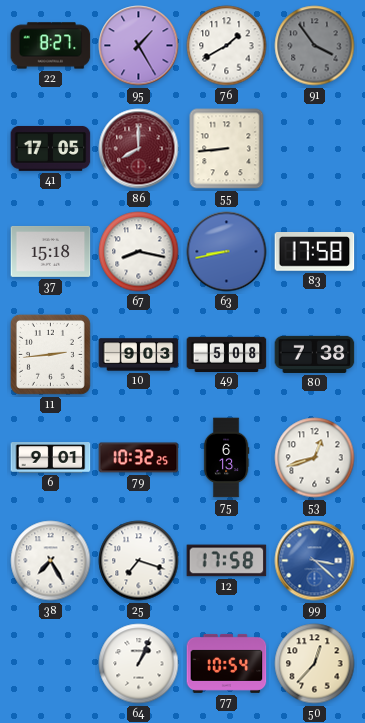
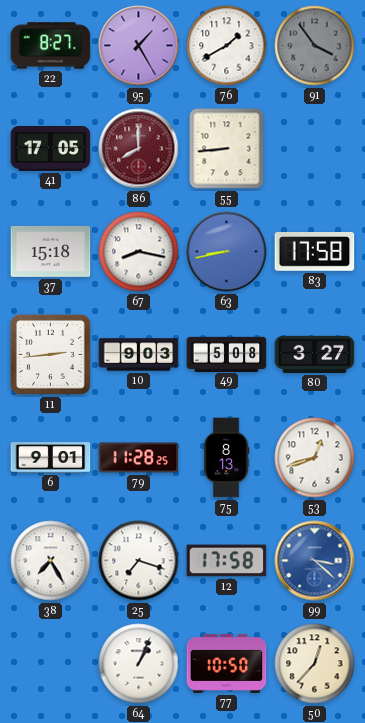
80: 7:38 -> 3:27
79: 10:32 -> 11:28
75: 6:13 -> 8:13
77: 10:54 -> 10:50
